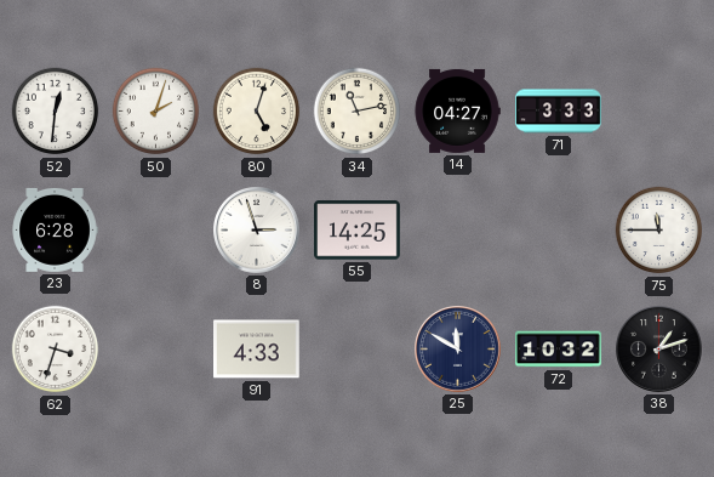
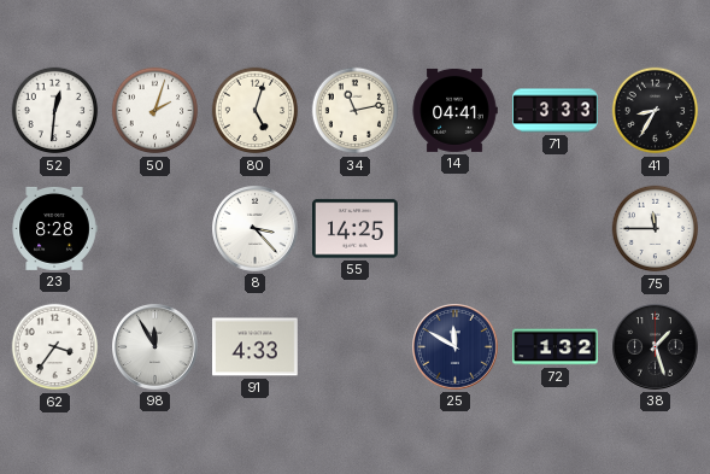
14: 04:27 -> 04:41
41: none -> 8:35
23: 6:28 -> 8:28
8: 2:57 -> 3:23
62: 3:33 -> 3:36
98: none -> 11:55
72: 10:32 -> 1:32
38: 1:12 -> 1:27
